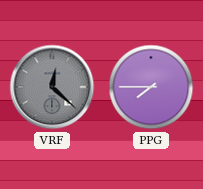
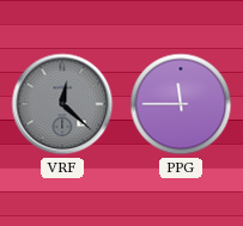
PPG: 7:45 -> 11:45
